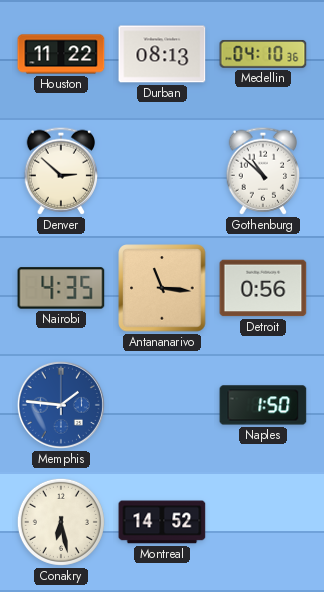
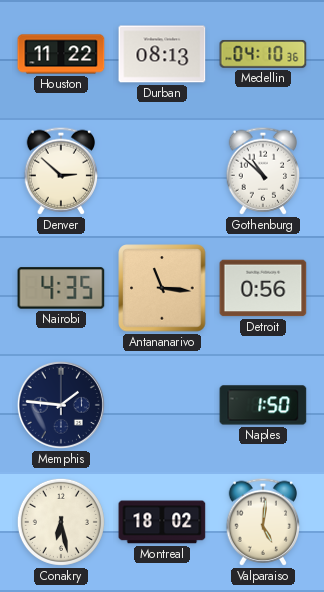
Memphis dial: blue -> navy
Montreal: 14:52 -> 18:02
Valparaiso: none -> 5:01
